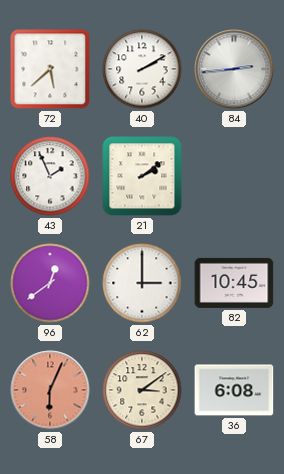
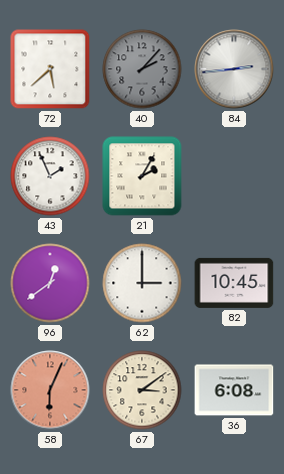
40: 2:10 -> 2:07
40 dial: white -> grey
21: 2:09 -> 2:05
